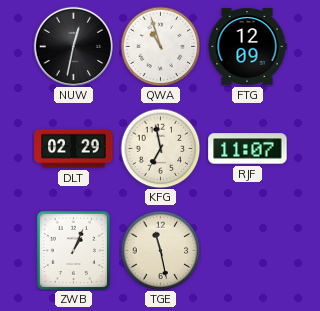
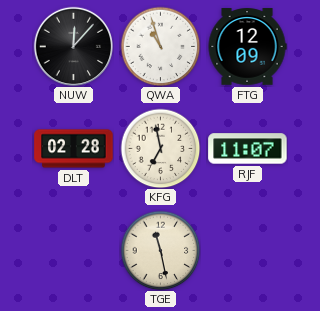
NUW: 12:32 -> 12:07
DLT: 02:29 -> 02:28
ZWB: 1:04 -> none
